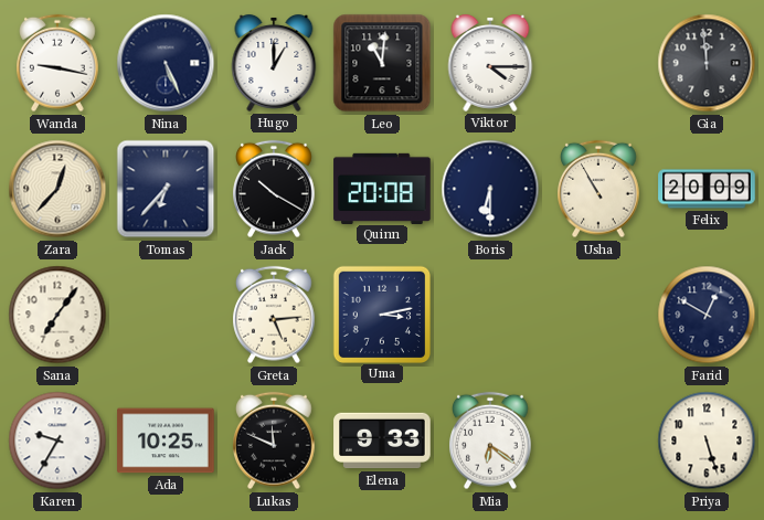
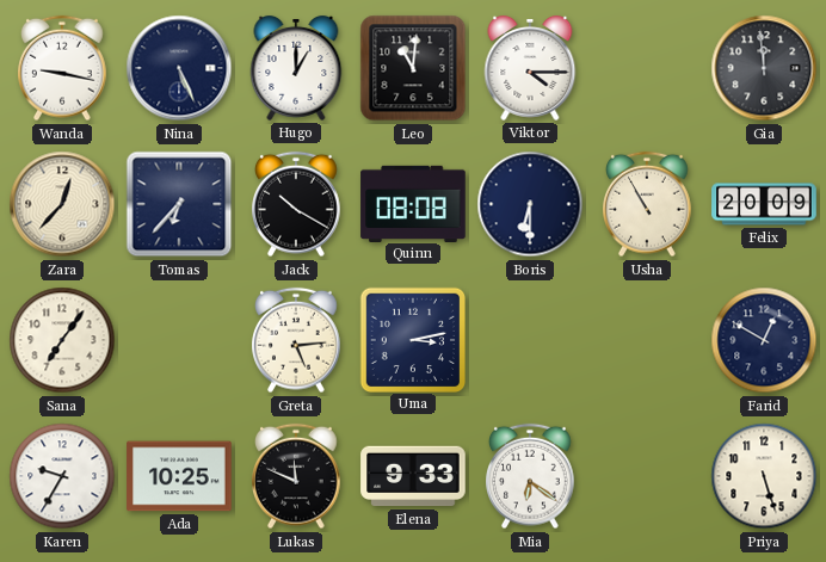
Quinn: 20:08 -> 08:08
